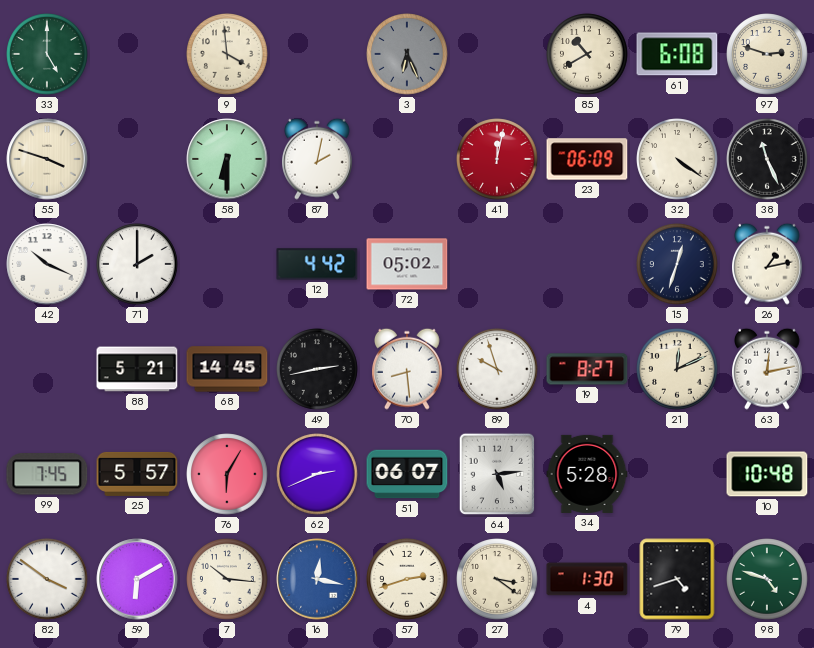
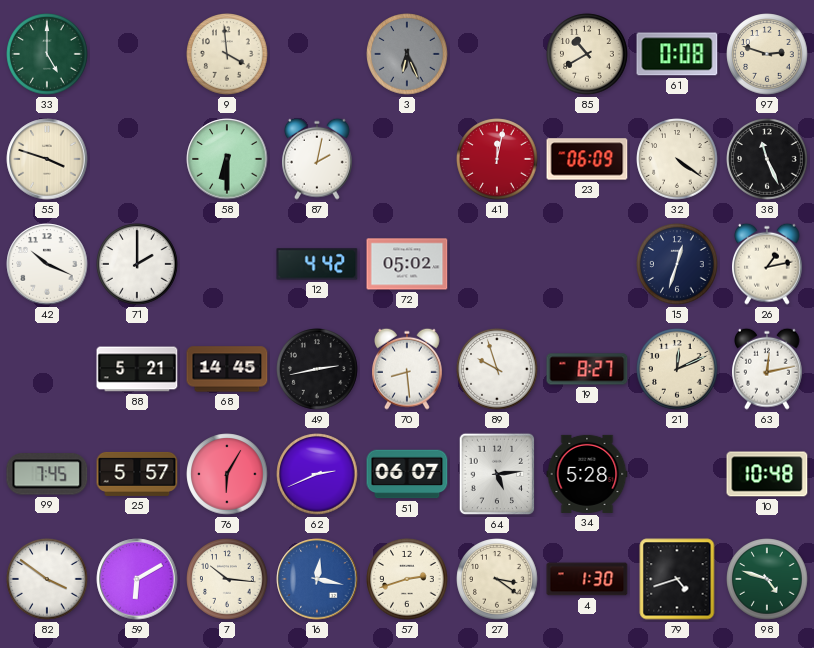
61: 6:08 -> 0:08
